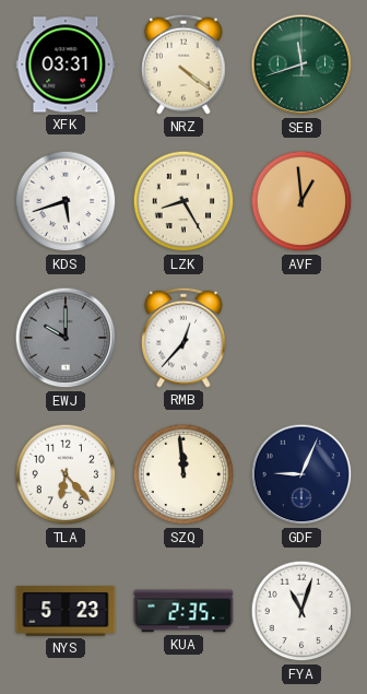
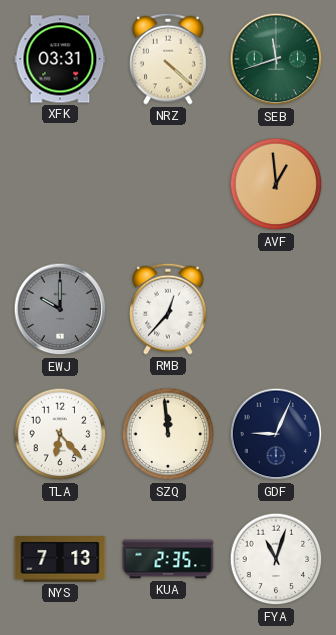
NRZ: 4:21 -> 4:22
KDS: 5:42 -> none
LZK: 8:25 -> none
NYS: 5:23 -> 7:13
